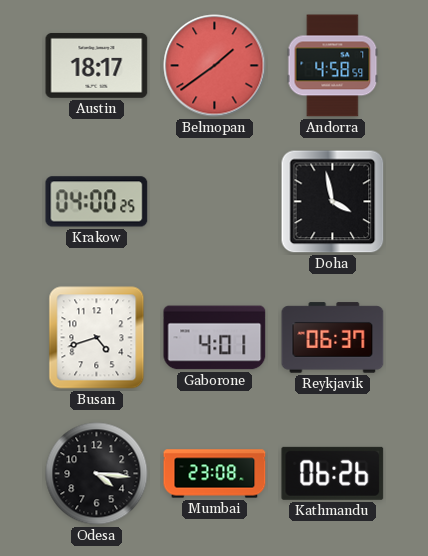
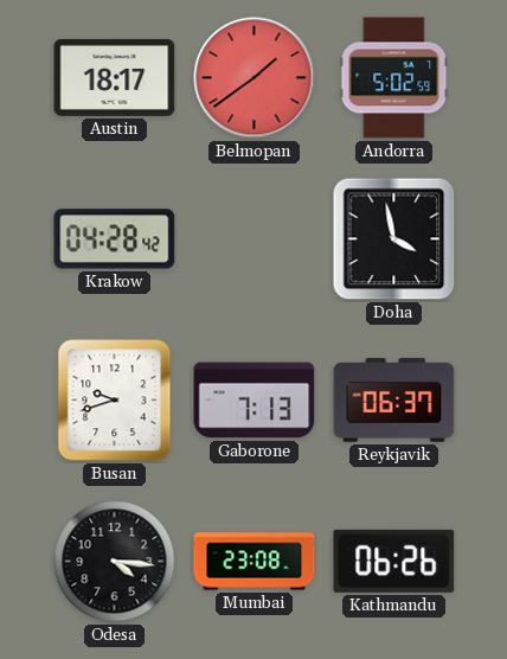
Andorra: 4:58 -> 5:02
Krakow: 04:00 -> 04:28
Busan: 4:42 -> 9:42
Gaborone: 4:01 -> 7:13
